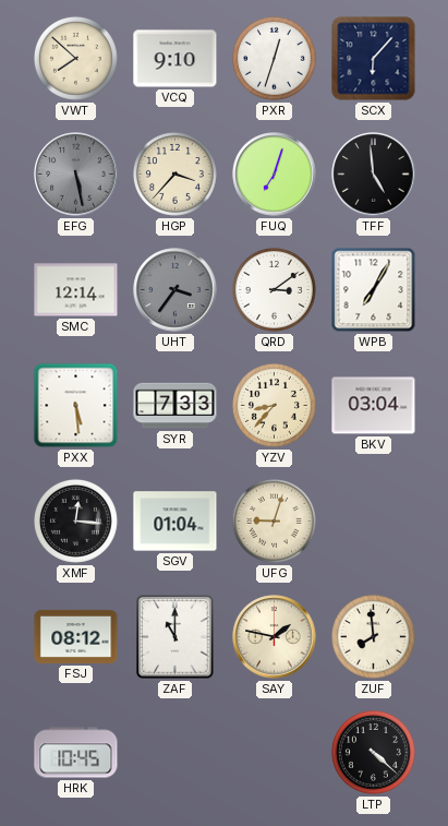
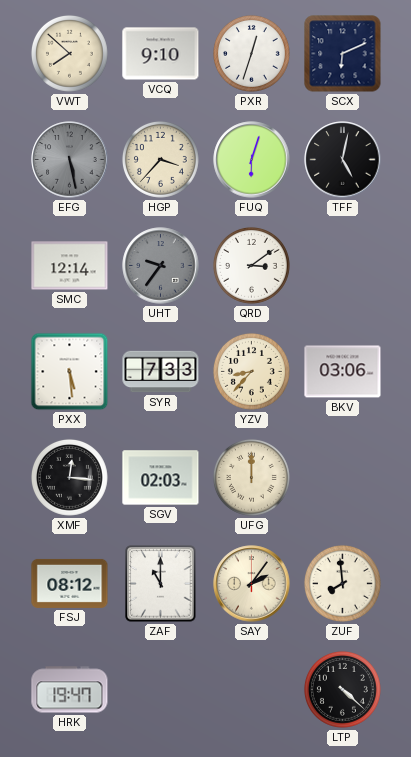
SCX: 6:07 -> 6:11
FUQ: 7:03 -> 6:03
TFF: 4:59 -> 5:02
UHT: 3:36 -> 9:36
WPB: 7:05 -> none
BKV: 03:04 -> 03:06
SGV: 01:04 -> 02:03
UFG: 9:03 -> 12:00
SAY: 1:47 -> 2:06
HRK: 10:45 -> 19:47
